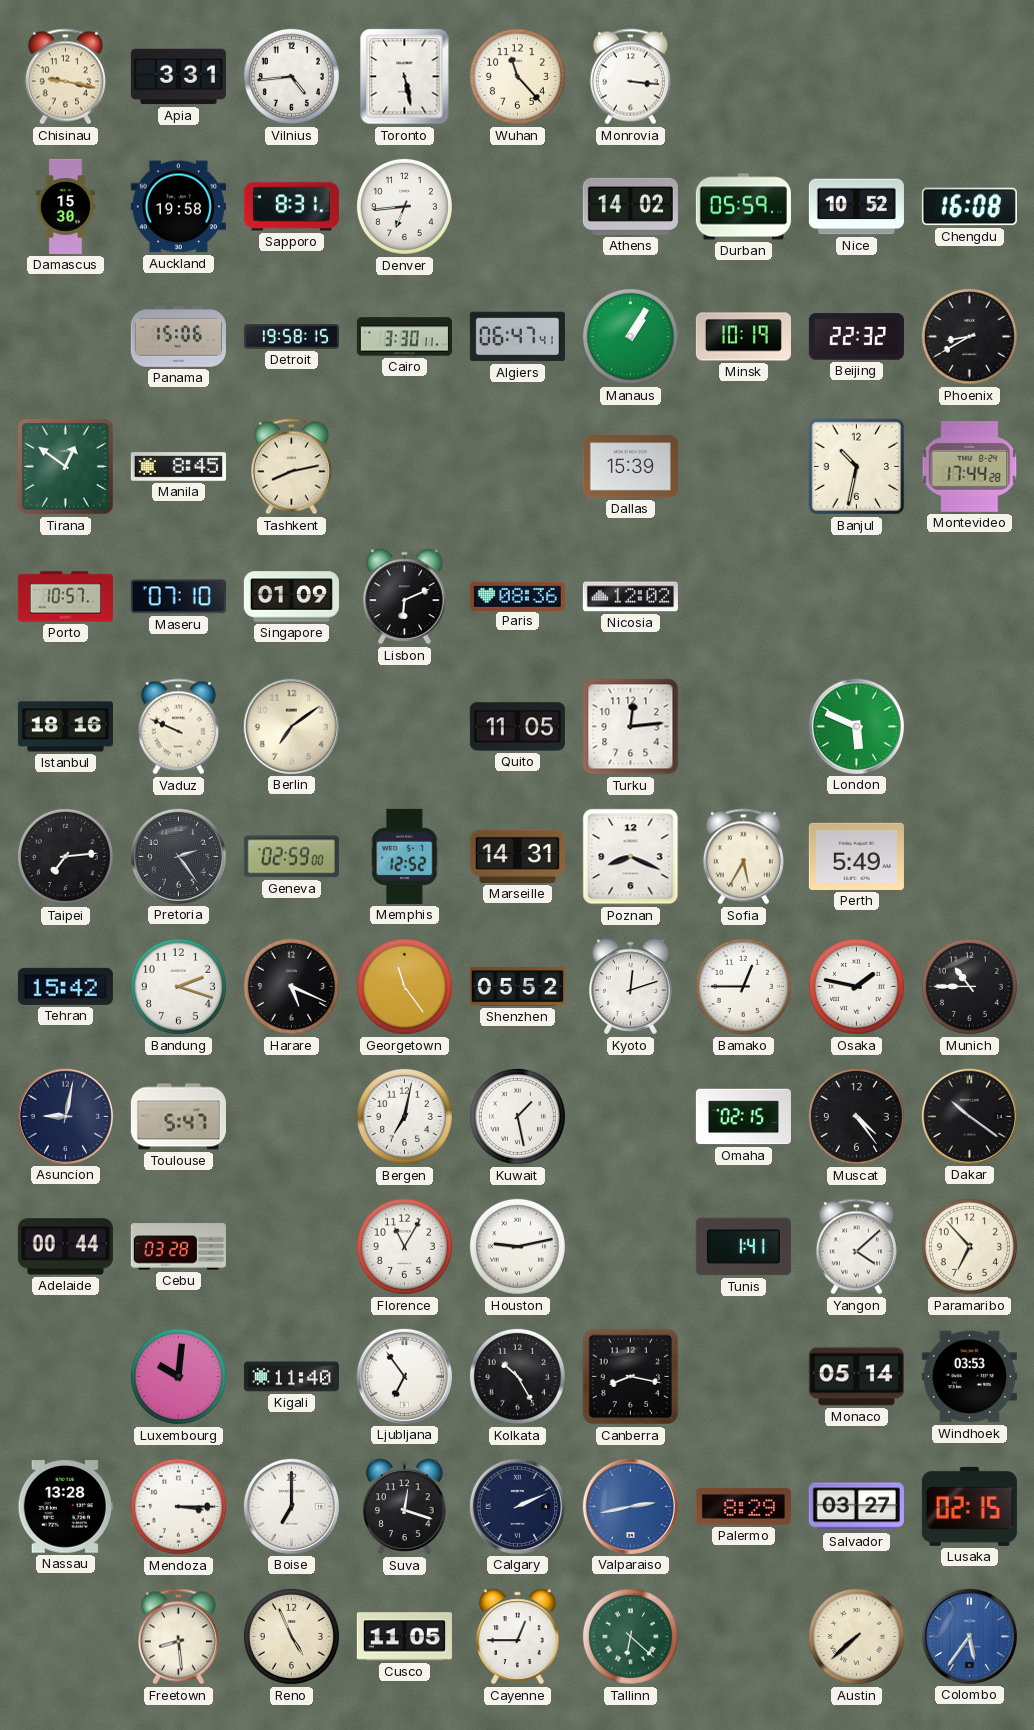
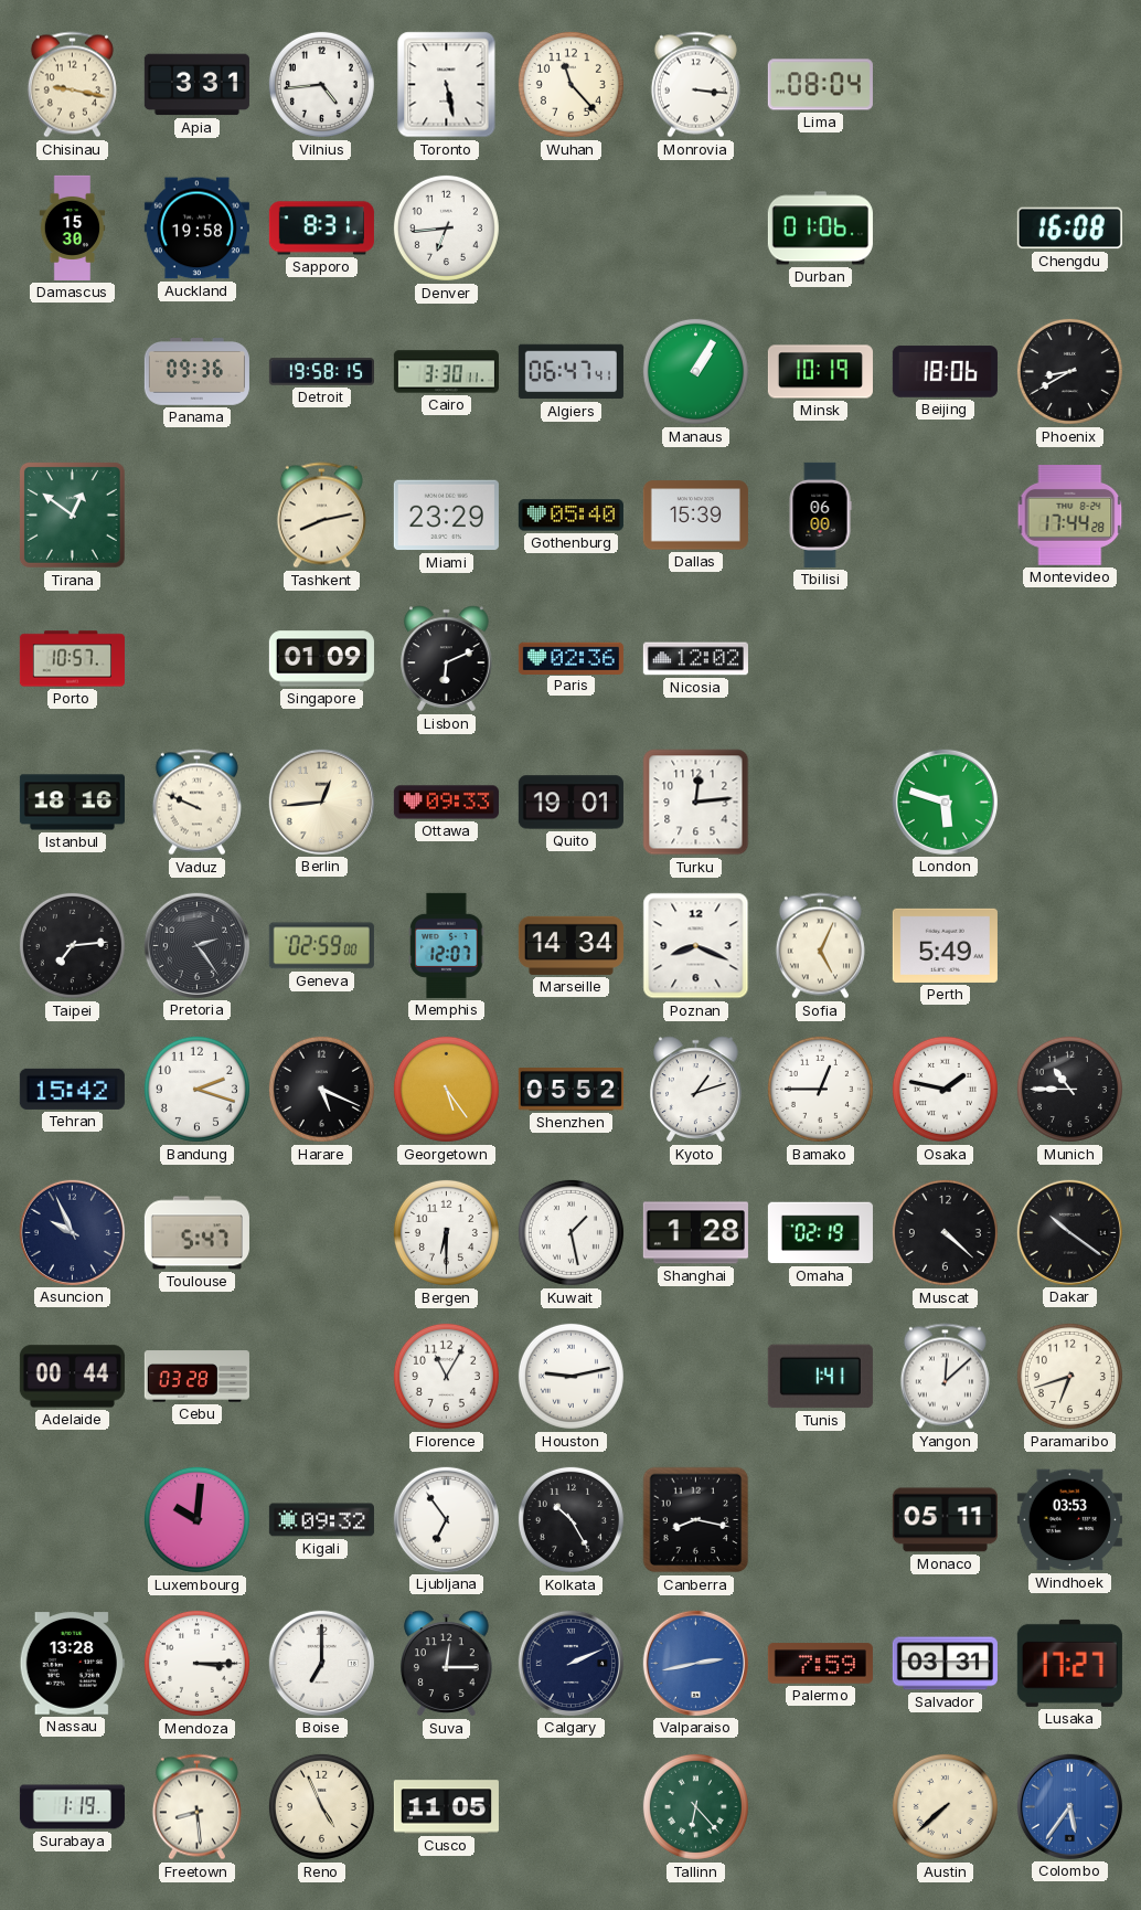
Lima: none -> 08:04
Athens: 14:02 -> none
Durban: 05:59 -> 01:06
Nice: 10:52 -> none
Panama: 15:06 -> 09:36
Beijing: 22:32 -> 18:06
Manila: 8:45 -> none
Miami: none -> 23:29
Gothenburg: none -> 05:40
Tbilisi: none -> 06:00
Banjul: 10:32 -> none
Maseru: 07:10 -> none
Paris: 08:36 -> 02:36
Berlin: 7:09 -> 12:44
Ottawa: none -> 09:33
Quito: 11:05 -> 19:01
London: 5:49 -> 5:48
Memphis: 12:52 -> 12:07
Marseille: 14:31 -> 14:34
Sofia: 5:35 -> 5:04
Georgetown: 11:24 -> 5:24
Kyoto: 12:12 -> 1:12
Asuncion: 9:02 -> 9:56
Bergen: 7:02 -> 6:30
Shanghai: none -> 1:28
Omaha: 02:15 -> 02:19
Muscat: 4:24 -> 4:22
Yangon: 4:08 -> 12:08
Paramaribo: 6:53 -> 6:42
Kigali: 11:40 -> 09:32
Monaco: 05:14 -> 05:11
Suva: 12:18 -> 12:15
Palermo: 8:29 -> 7:59
Salvador: 03:27 -> 03:31
Lusaka: 02:15 -> 17:27
Surabaya: none -> 1:19
Cayenne: 12:45 -> none
Tallinn: 6:22 -> 6:23
